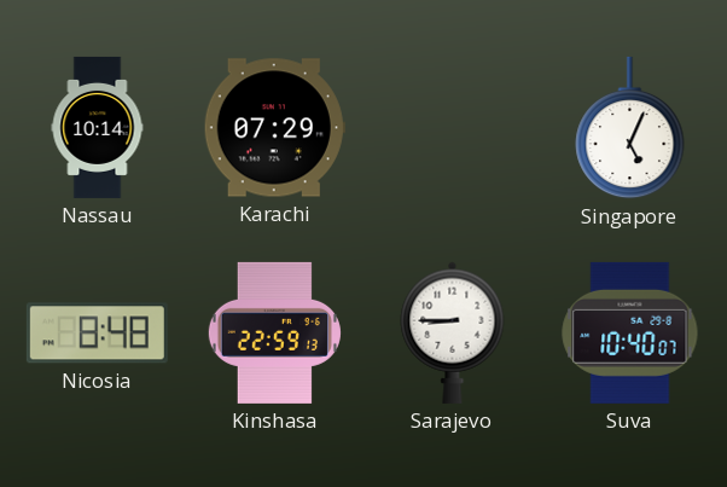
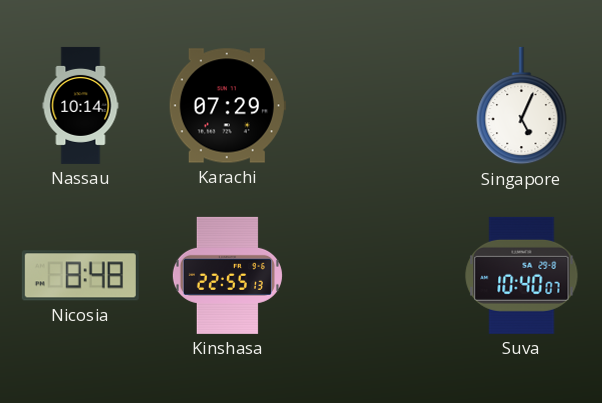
Kinshasa: 22:59 -> 22:55
Sarajevo: 8:45 -> none
